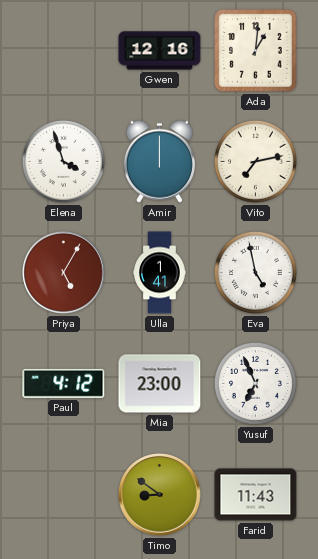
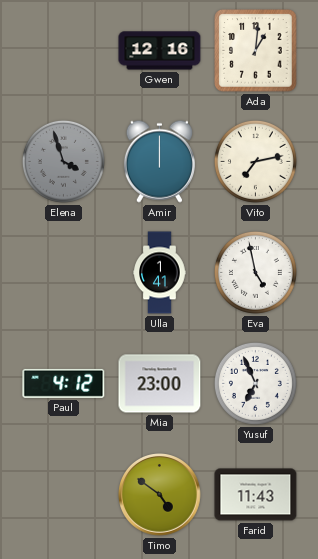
Elena dial: white -> grey
Priya: 5:05 -> none
Timo: 8:51 -> 4:51
